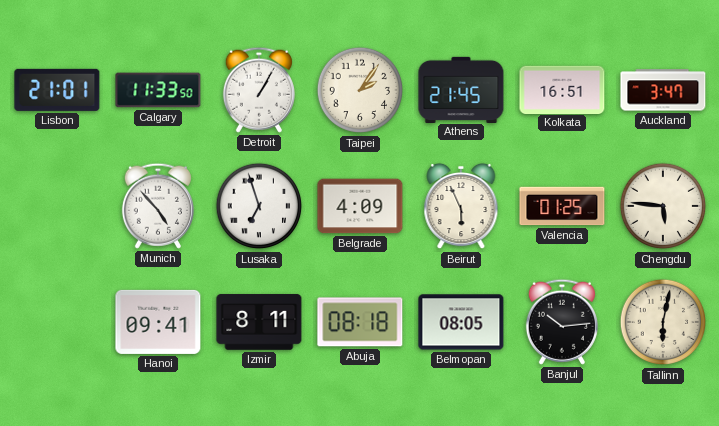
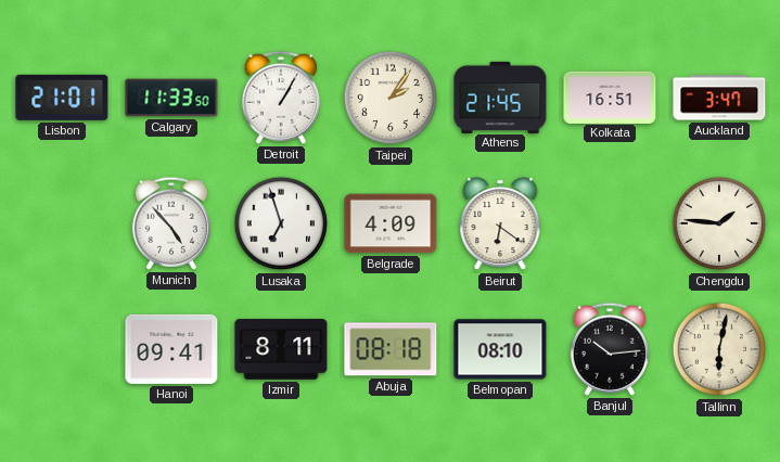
Beirut: 5:56 -> 6:21
Valencia: 01:25 -> none
Chengdu: 5:46 -> 1:46
Belmopan: 08:05 -> 08:10
